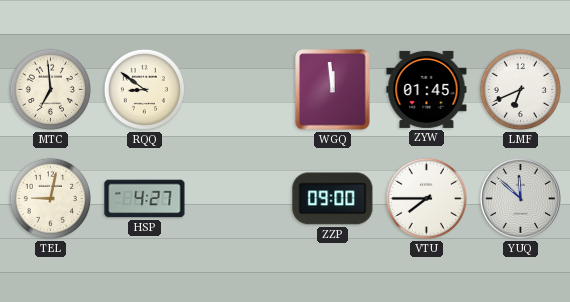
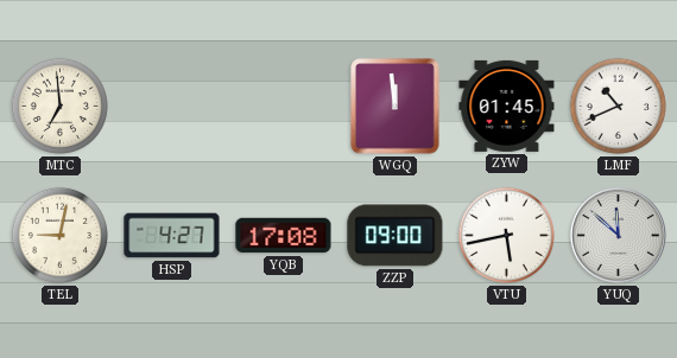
RQQ: 8:51 -> none
LMF: 6:41 -> 10:41
YQB: none -> 17:08
VTU: 7:45 -> 5:43
